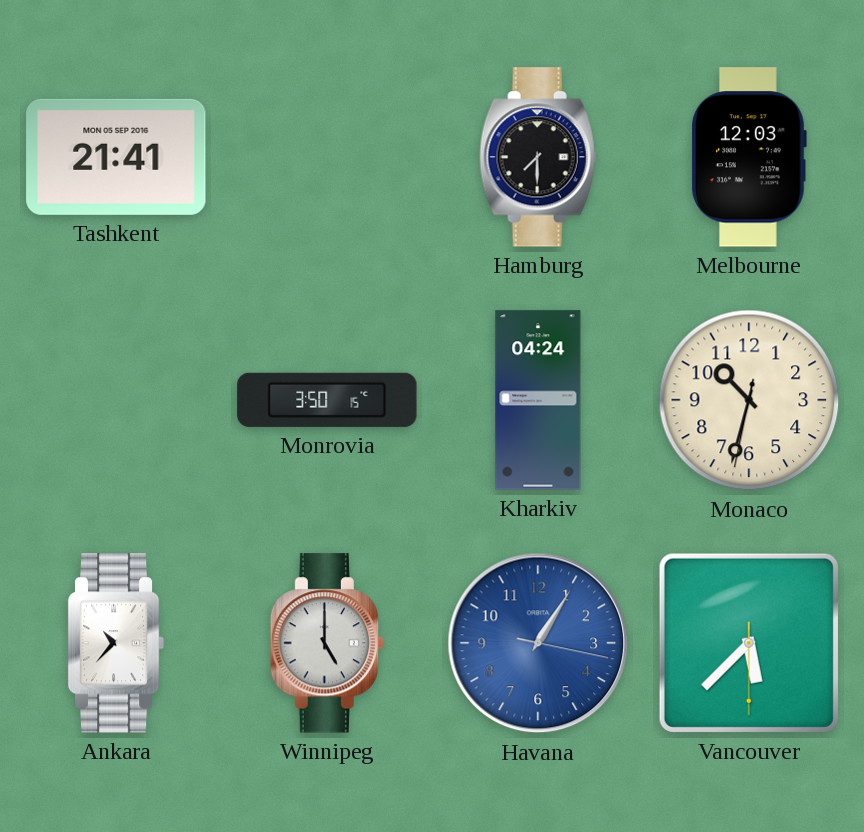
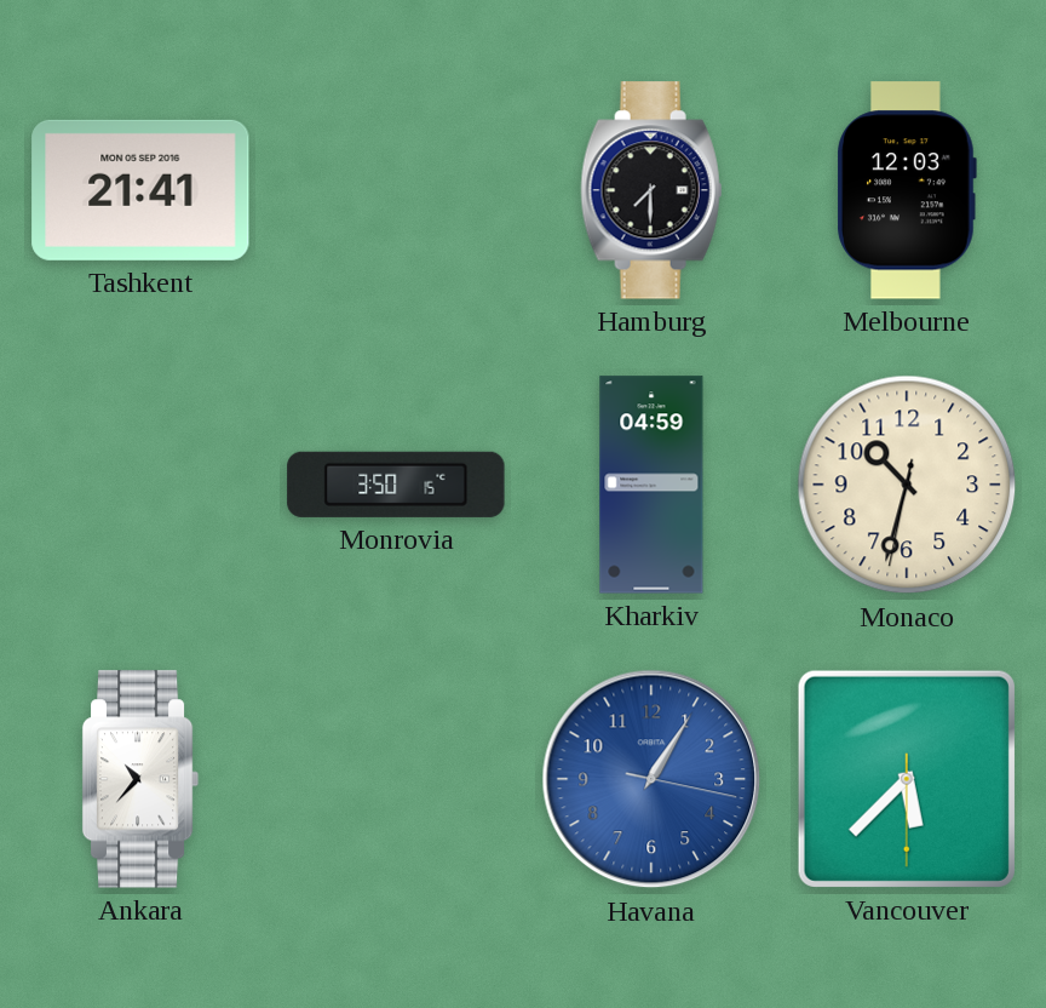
Kharkiv: 04:24 -> 04:59
Winnipeg: 5:00 -> none
